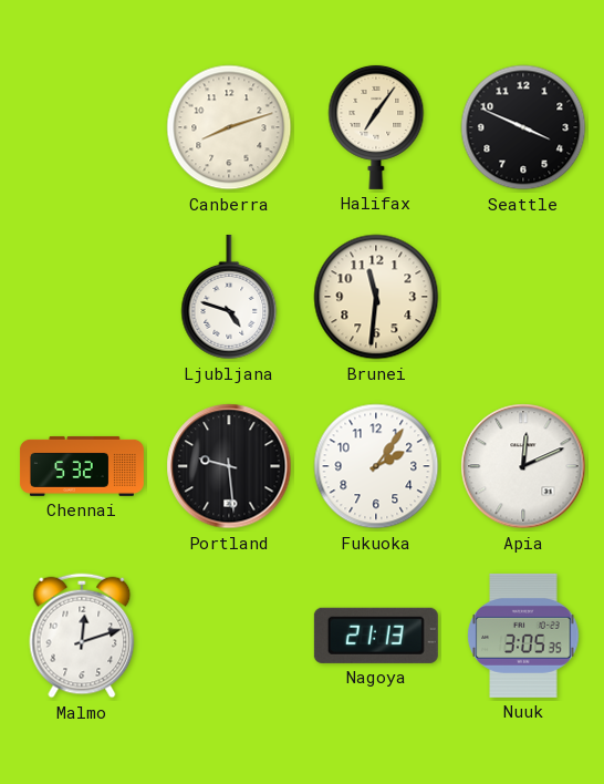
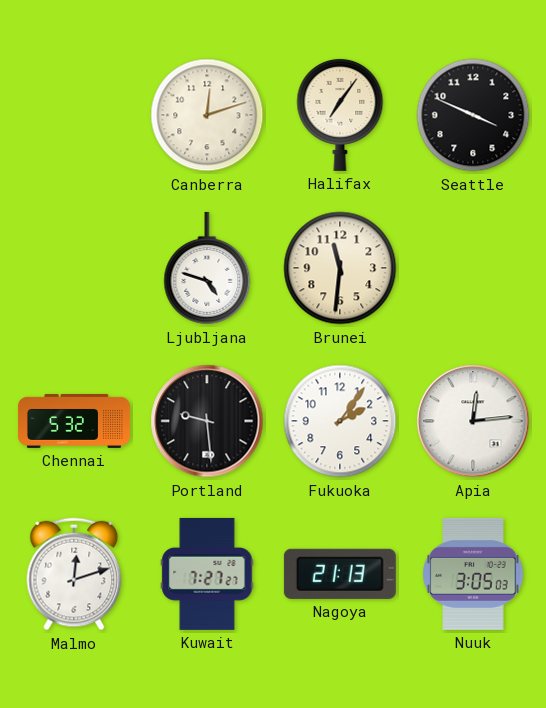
Canberra: 8:12 -> 12:12
Apia: 12:11 -> 12:14
Kuwait: none -> 7:27
Nuuk: 3:05:35 -> 3:05:03
